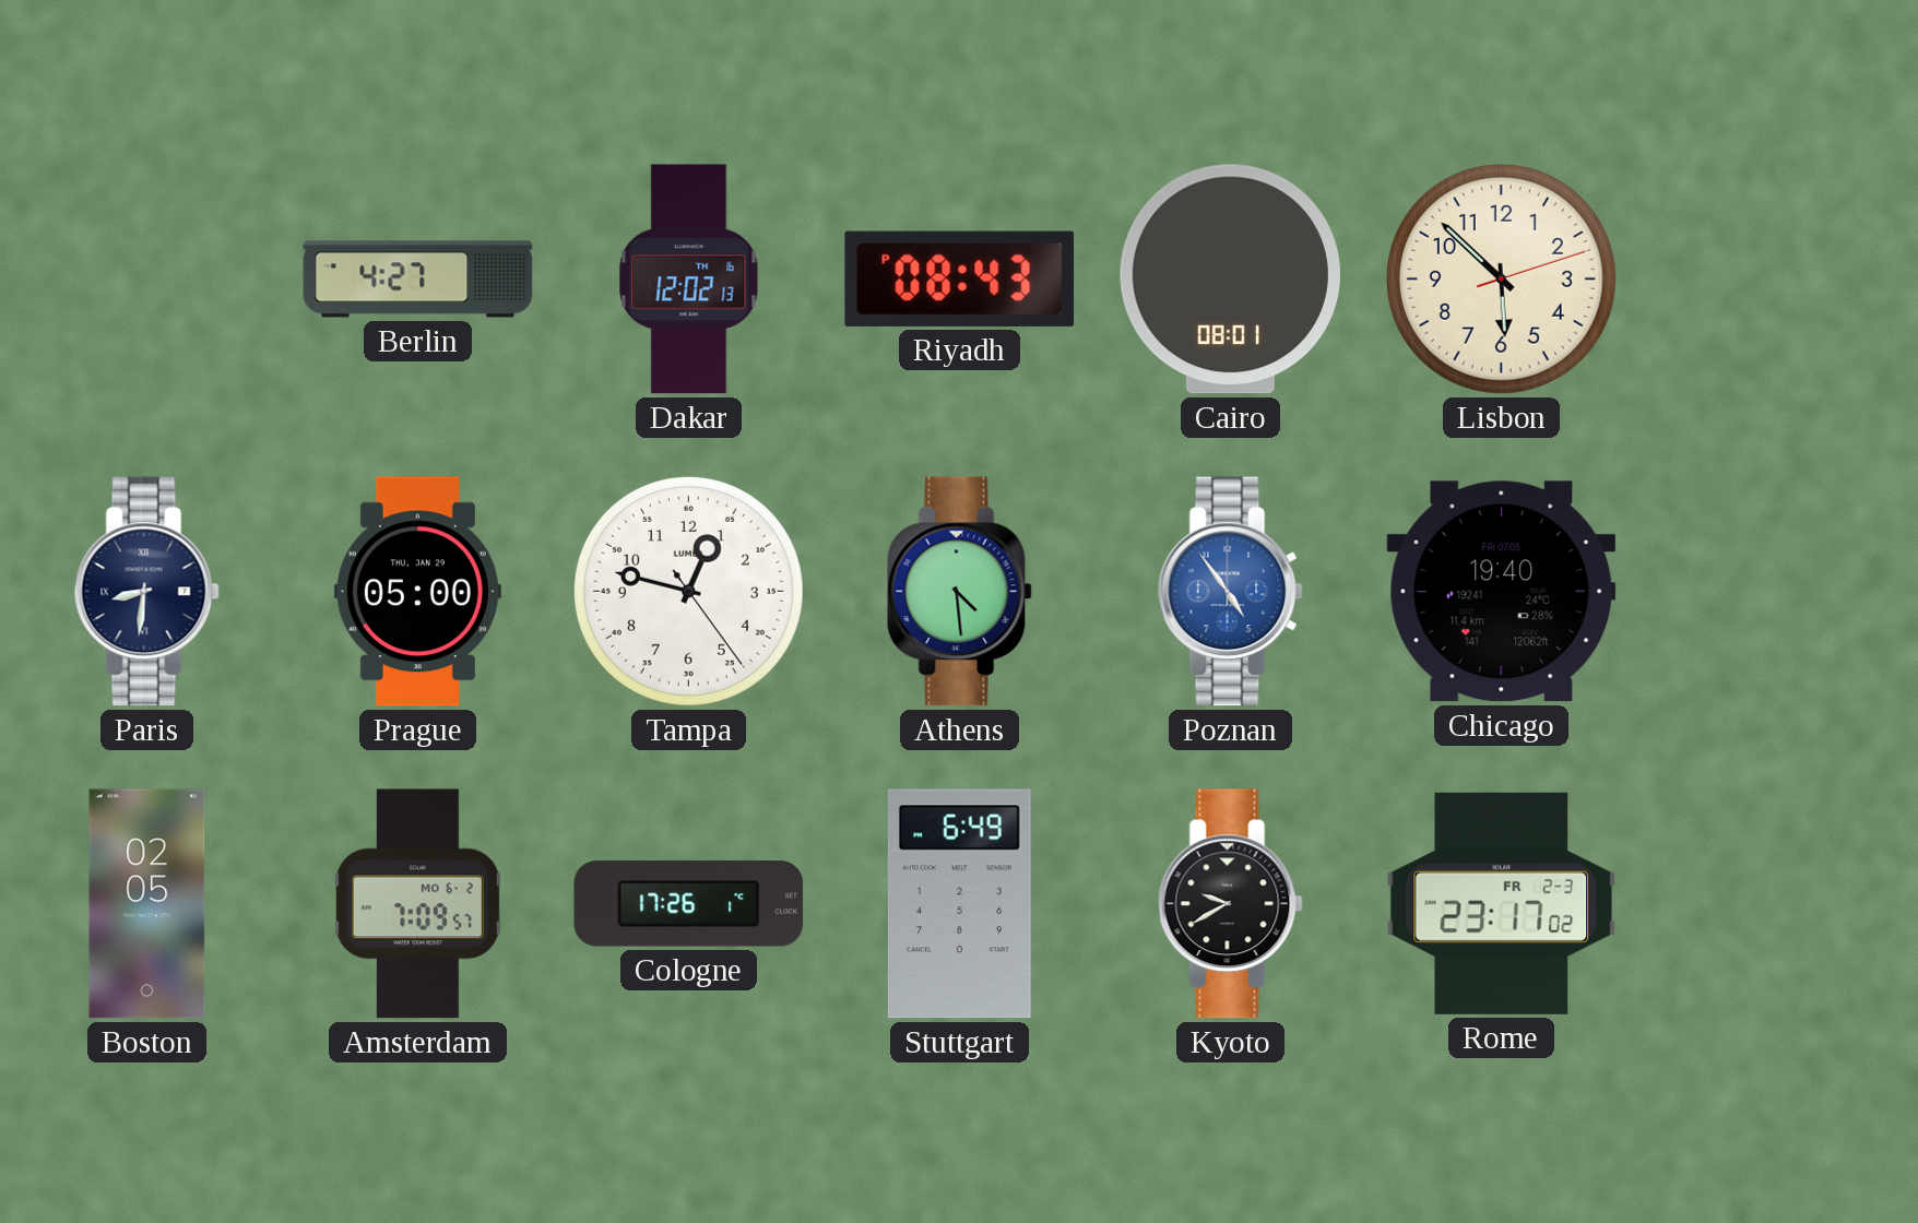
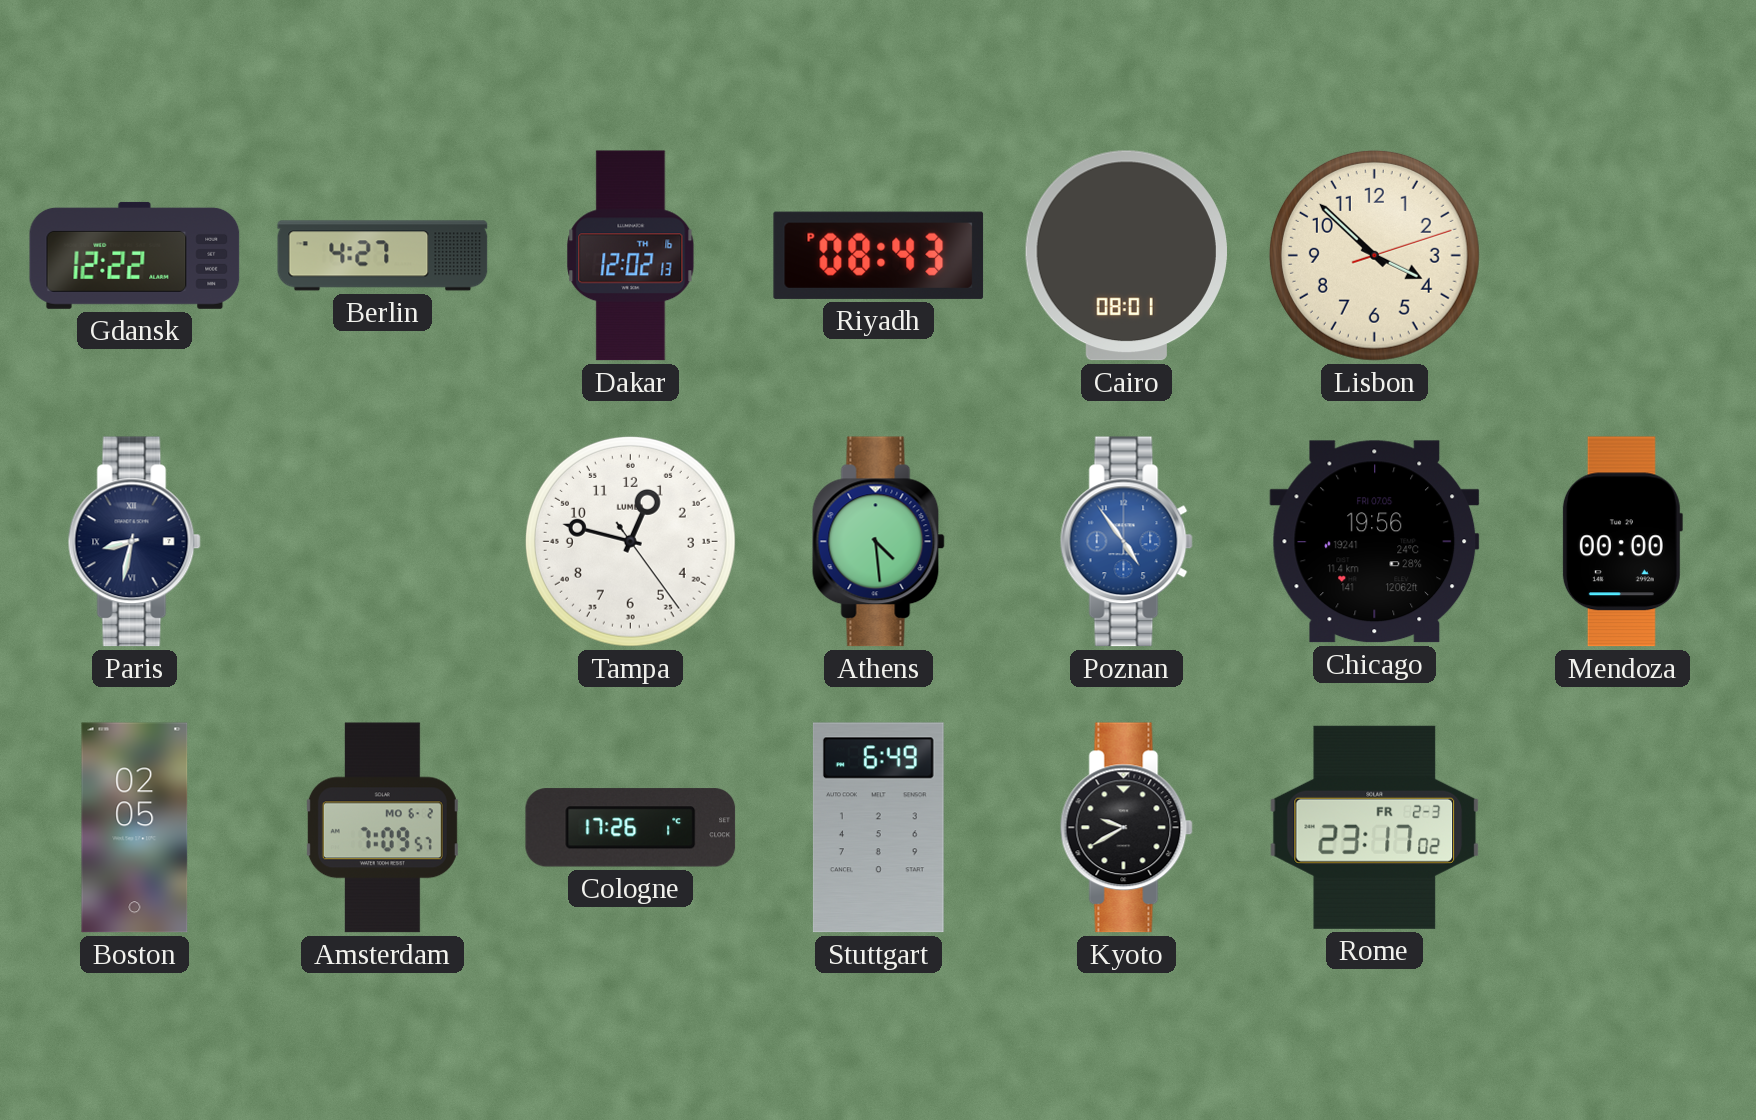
Gdansk: none -> 12:22
Lisbon: 5:52 -> 3:52
Paris: 8:31 -> 8:32
Prague: 05:00 -> none
Chicago: 19:40 -> 19:56
Mendoza: none -> 00:00
